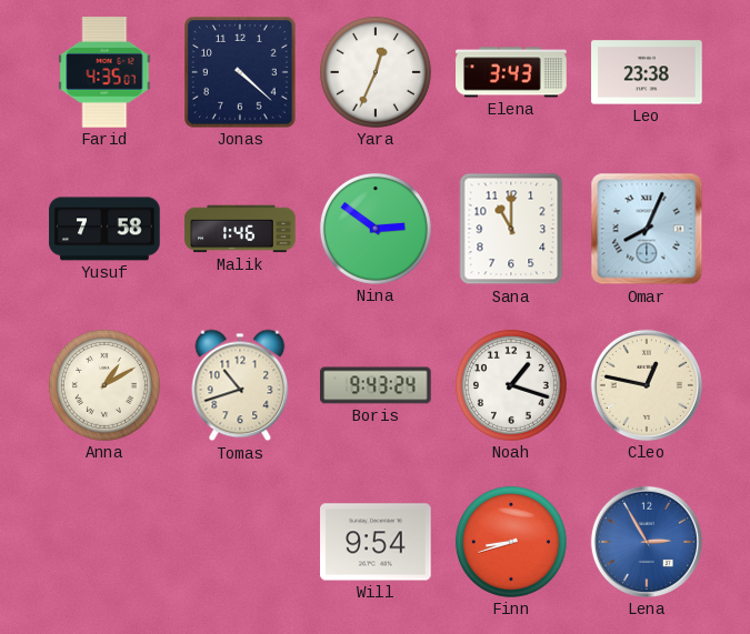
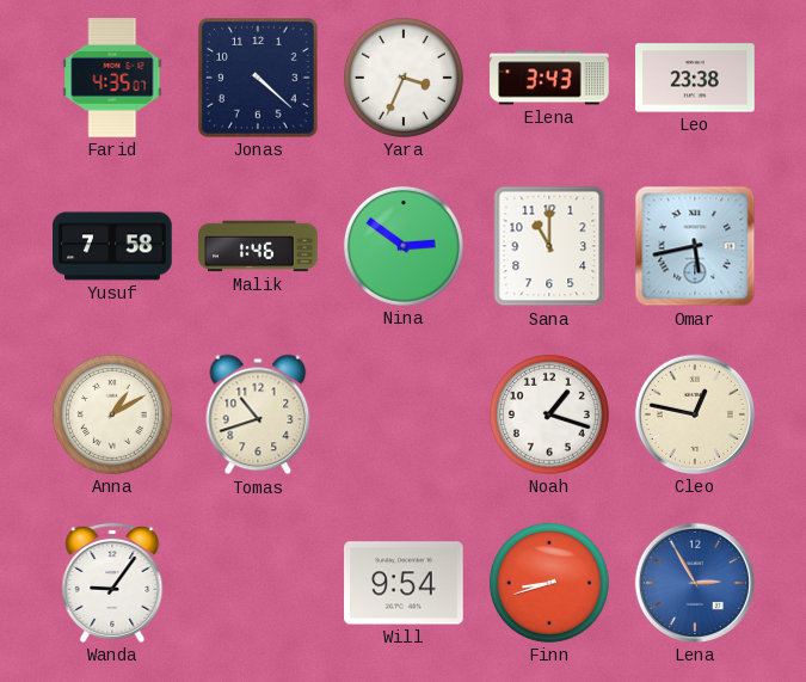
Yara: 12:34 -> 3:34
Omar: 8:04 -> 5:43
Boris: 9:43 -> none
Wanda: none -> 9:06
